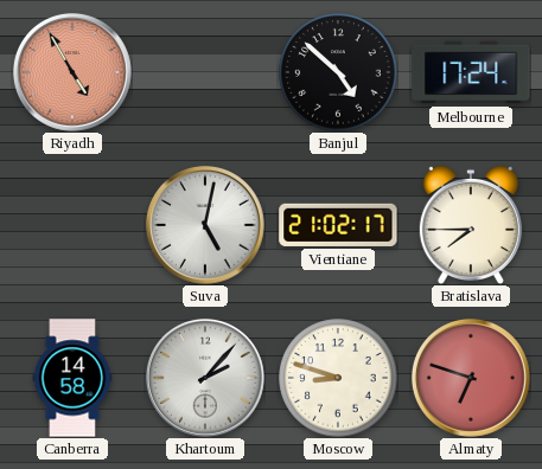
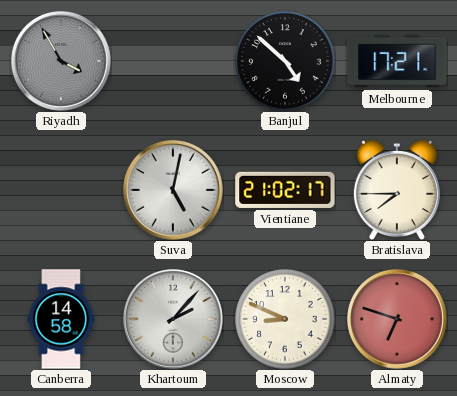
Riyadh: 4:55 -> 3:55
Riyadh dial: salmon -> grey
Melbourne: 17:24 -> 17:21
Moscow: 8:48 -> 8:49
